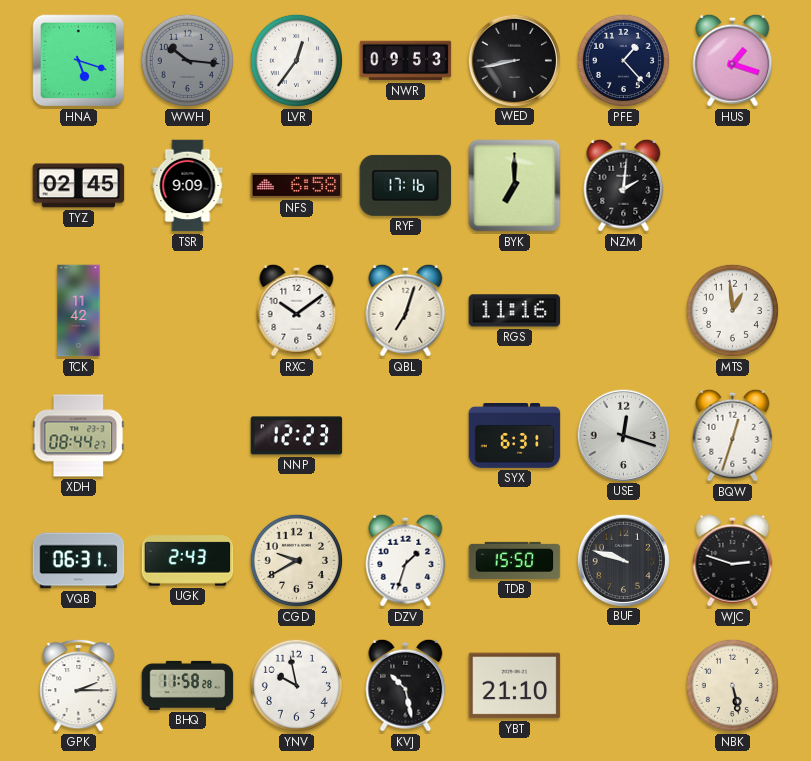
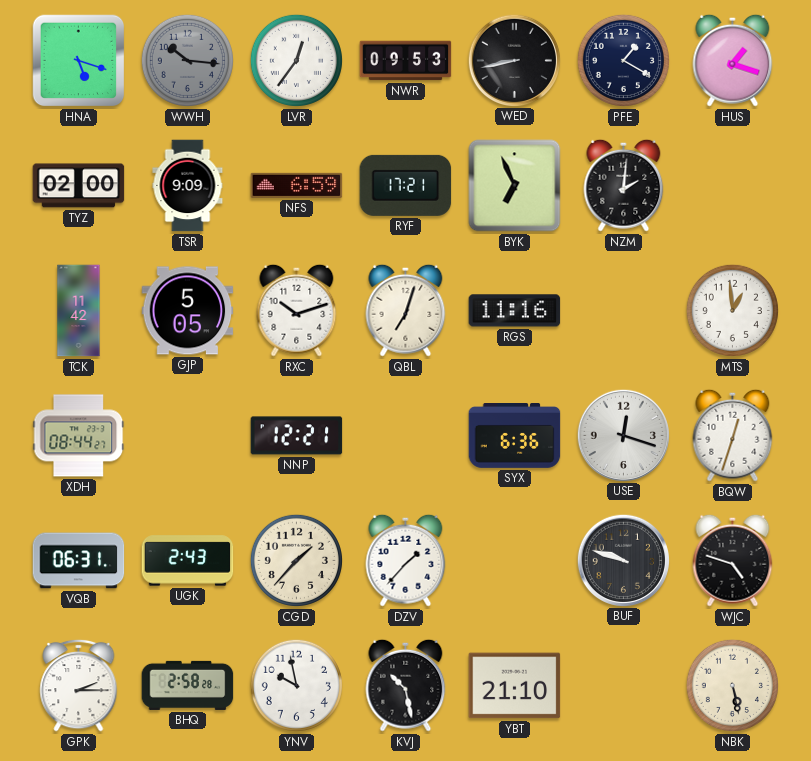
PFE: 1:23 -> 1:20
TYZ: 02:45 -> 02:00
NFS: 6:58 -> 6:59
RYF: 17:16 -> 17:21
BYK: 7:00 -> 6:56
GJP: none -> 5:05
RXC: 10:09 -> 10:12
NNP: 12:23 -> 12:21
SYX: 6:31 -> 6:36
CGD: 9:40 -> 1:37
DZV: 1:33 -> 1:37
TDB: 15:50 -> none
WJC: 2:48 -> 4:48
BHQ: 11:58 -> 2:58
